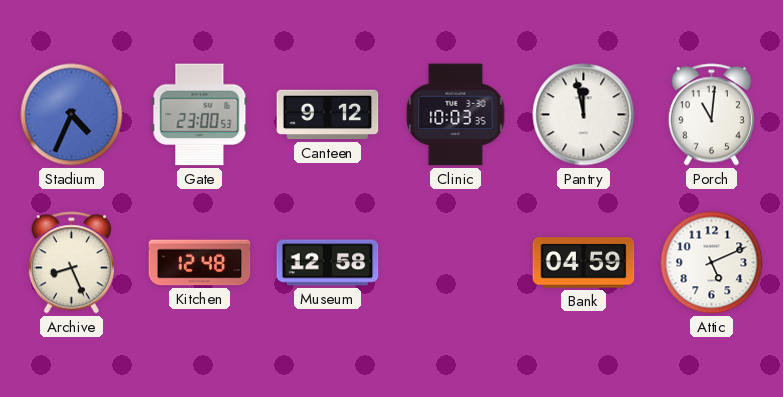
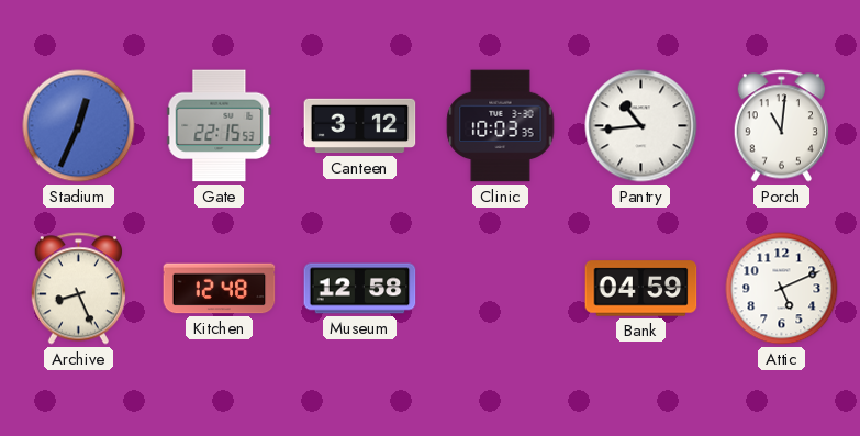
Stadium: 4:34 -> 12:34
Gate: 23:00 -> 22:15
Canteen: 9:12 -> 3:12
Pantry: 11:58 -> 10:44
